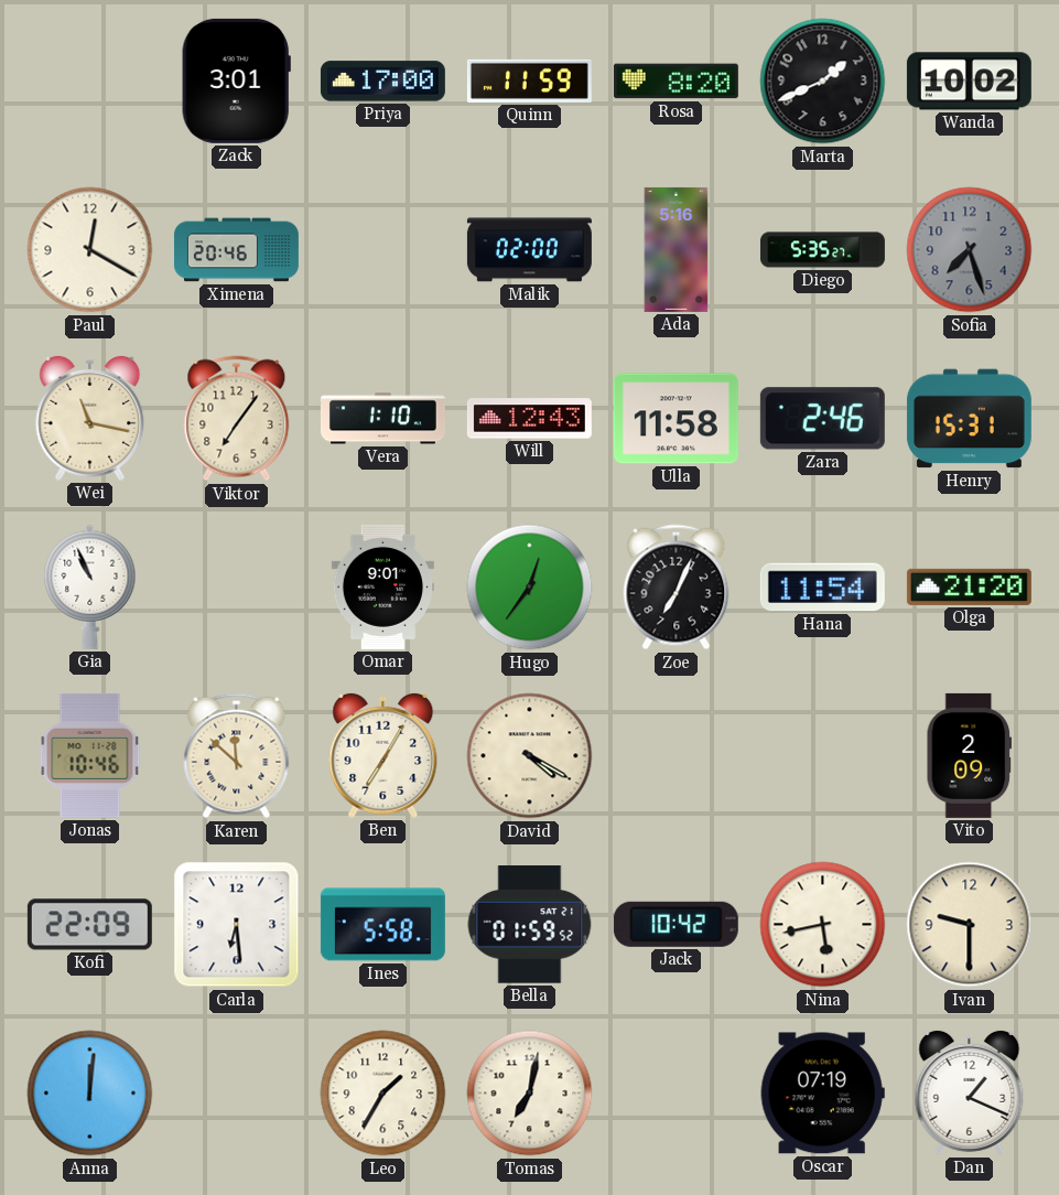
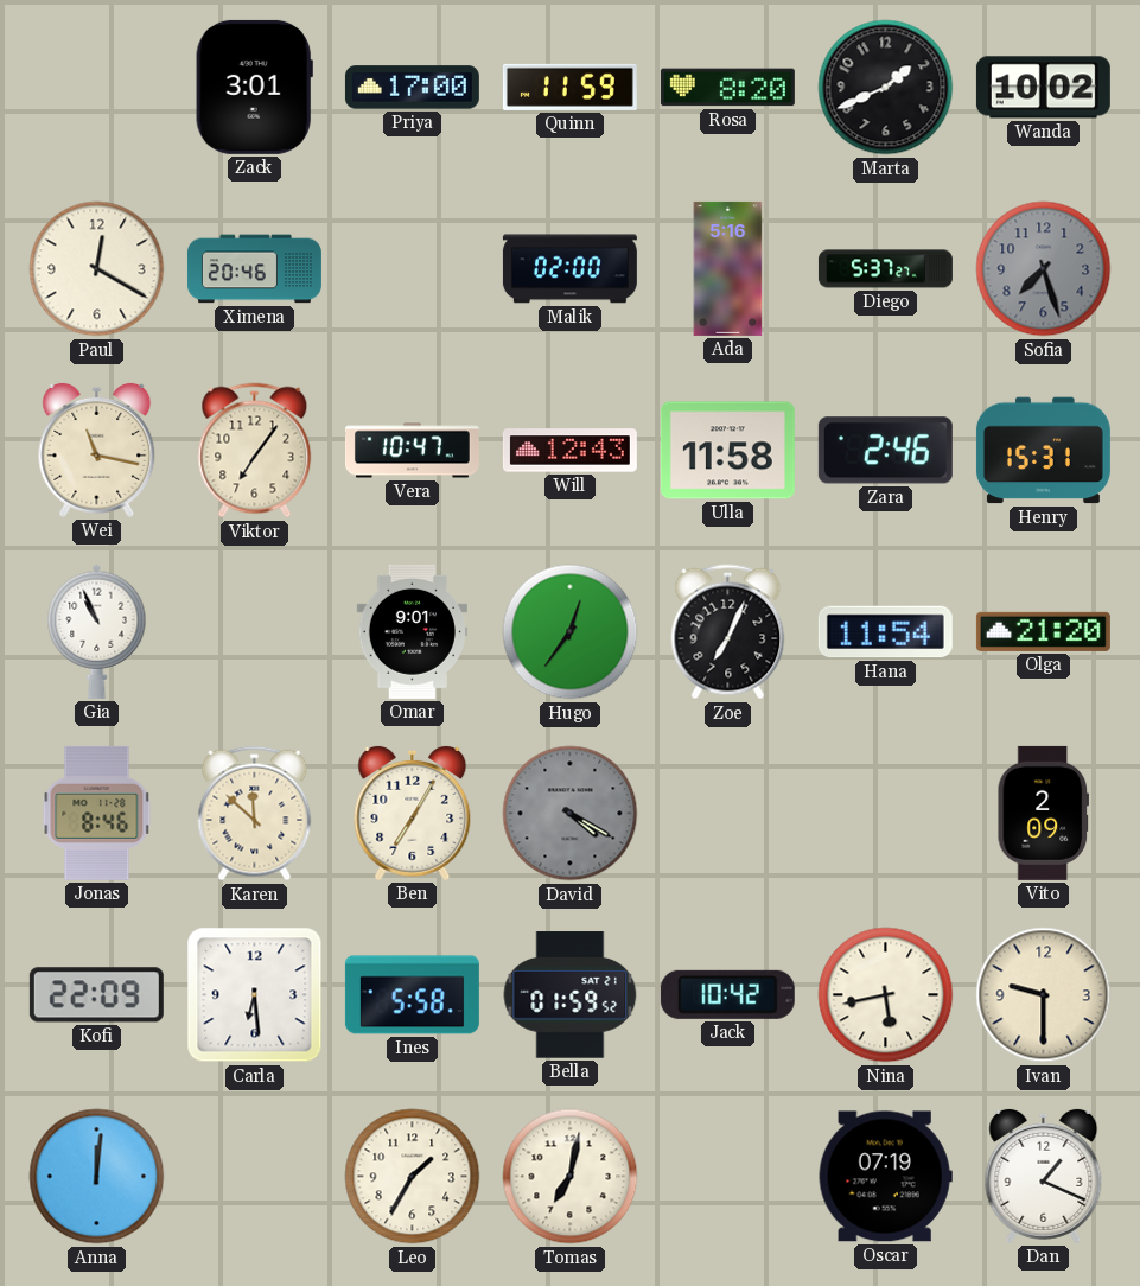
Diego: 5:35 -> 5:37
Vera: 1:10 -> 10:47
Jonas: 10:46 -> 8:46
David dial: cream -> grey
